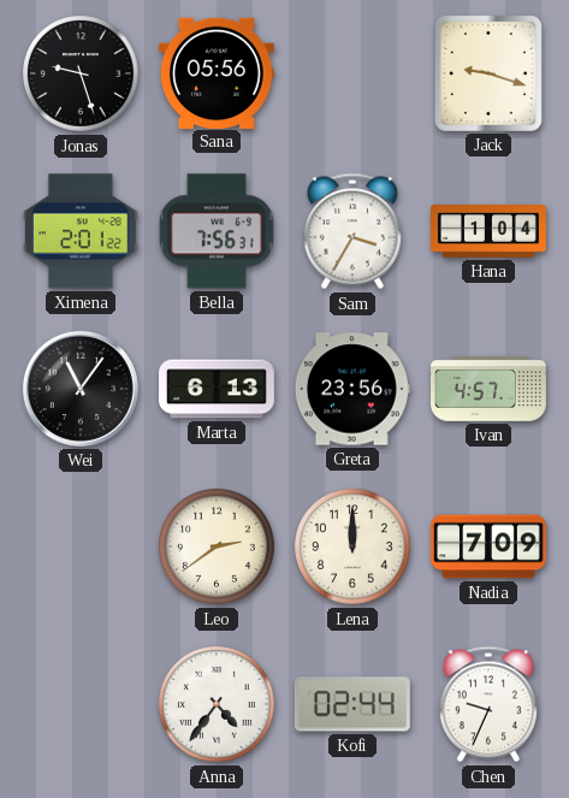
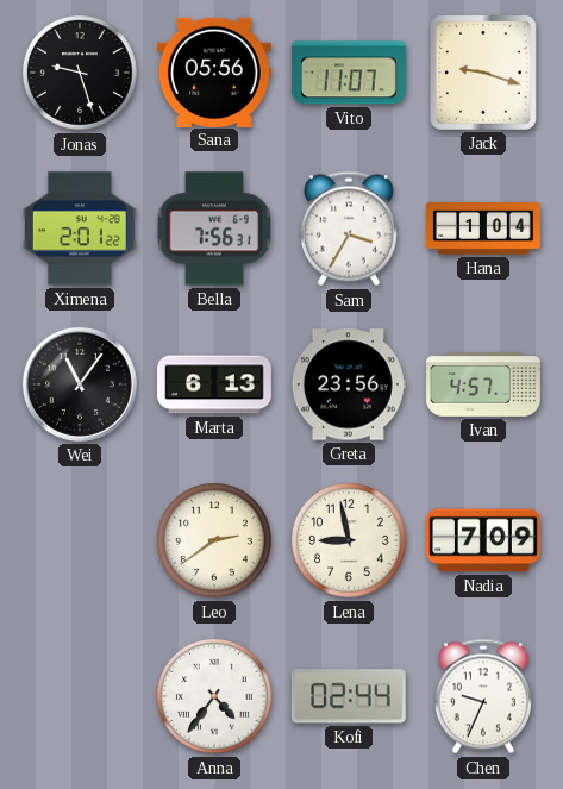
Vito: none -> 11:07
Lena: 12:00 -> 8:58
